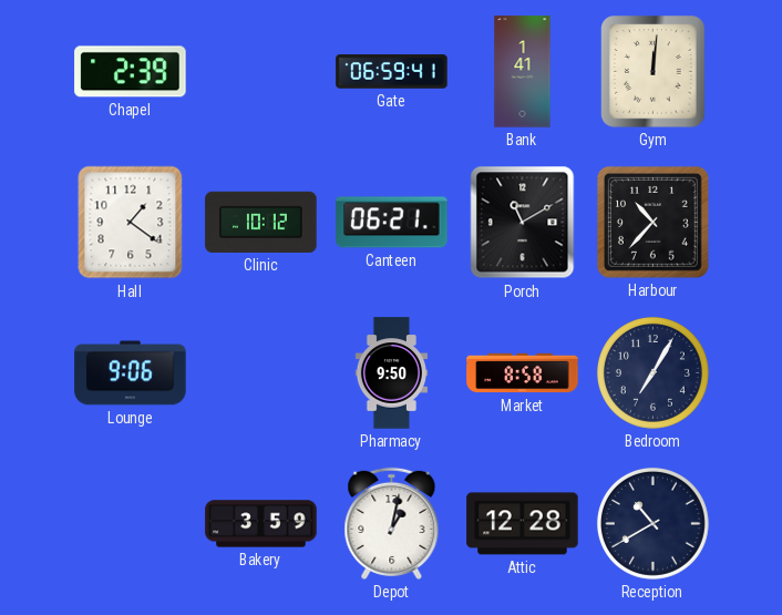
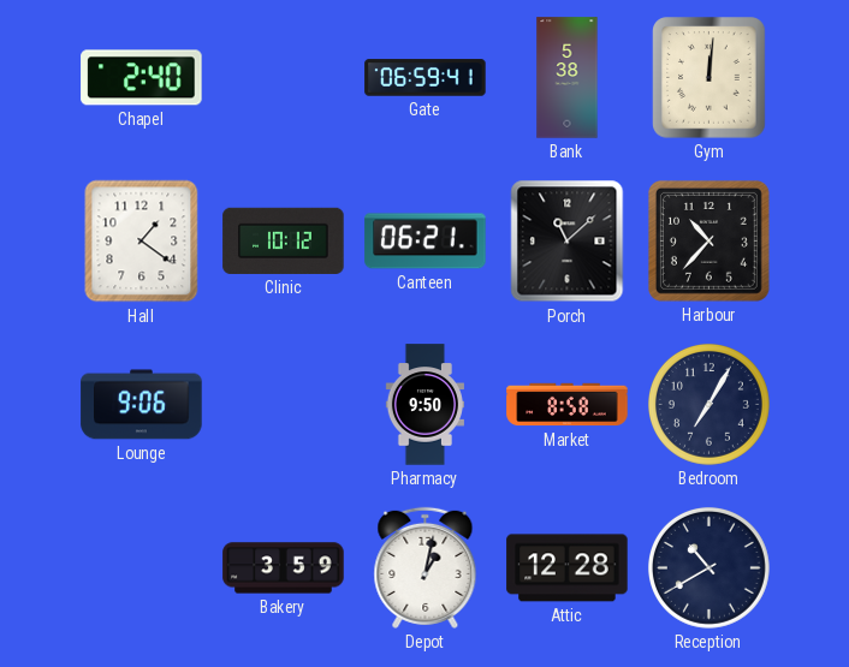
Chapel: 2:39 -> 2:40
Bank: 1:41 -> 5:38
Porch: 11:10 -> 11:08
